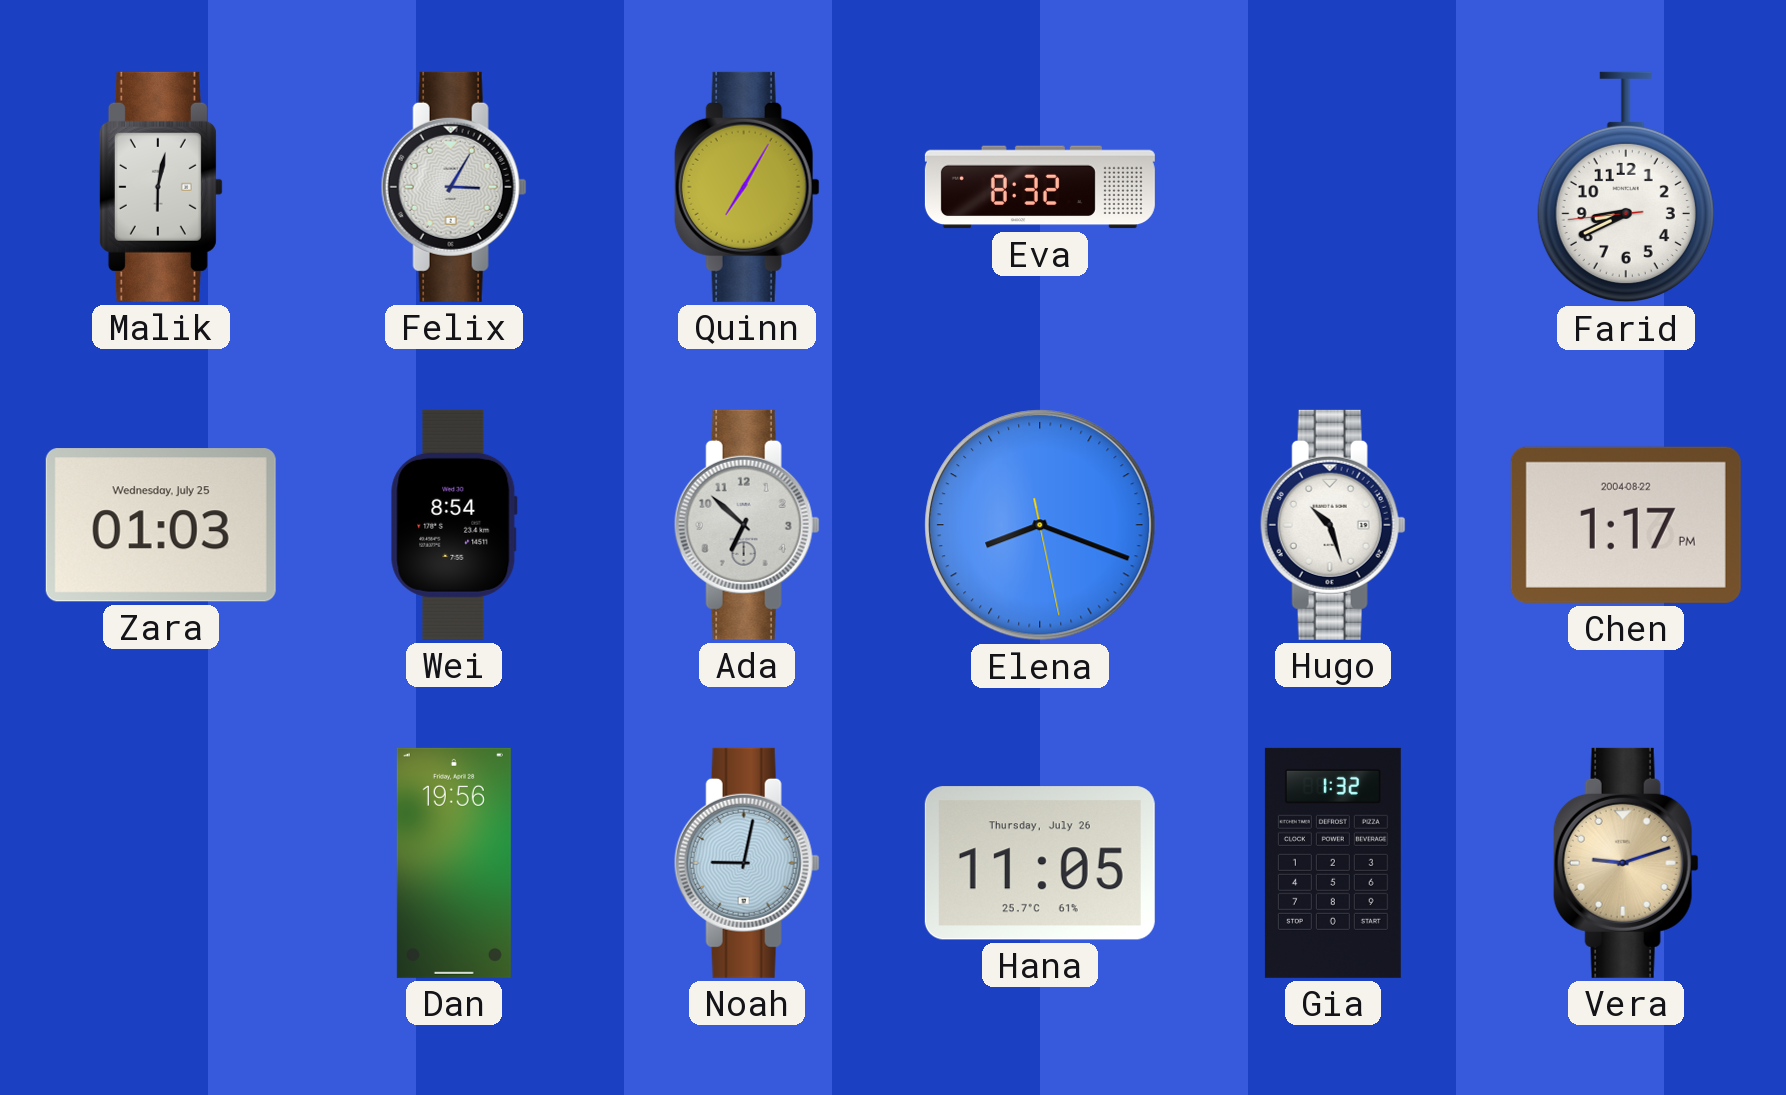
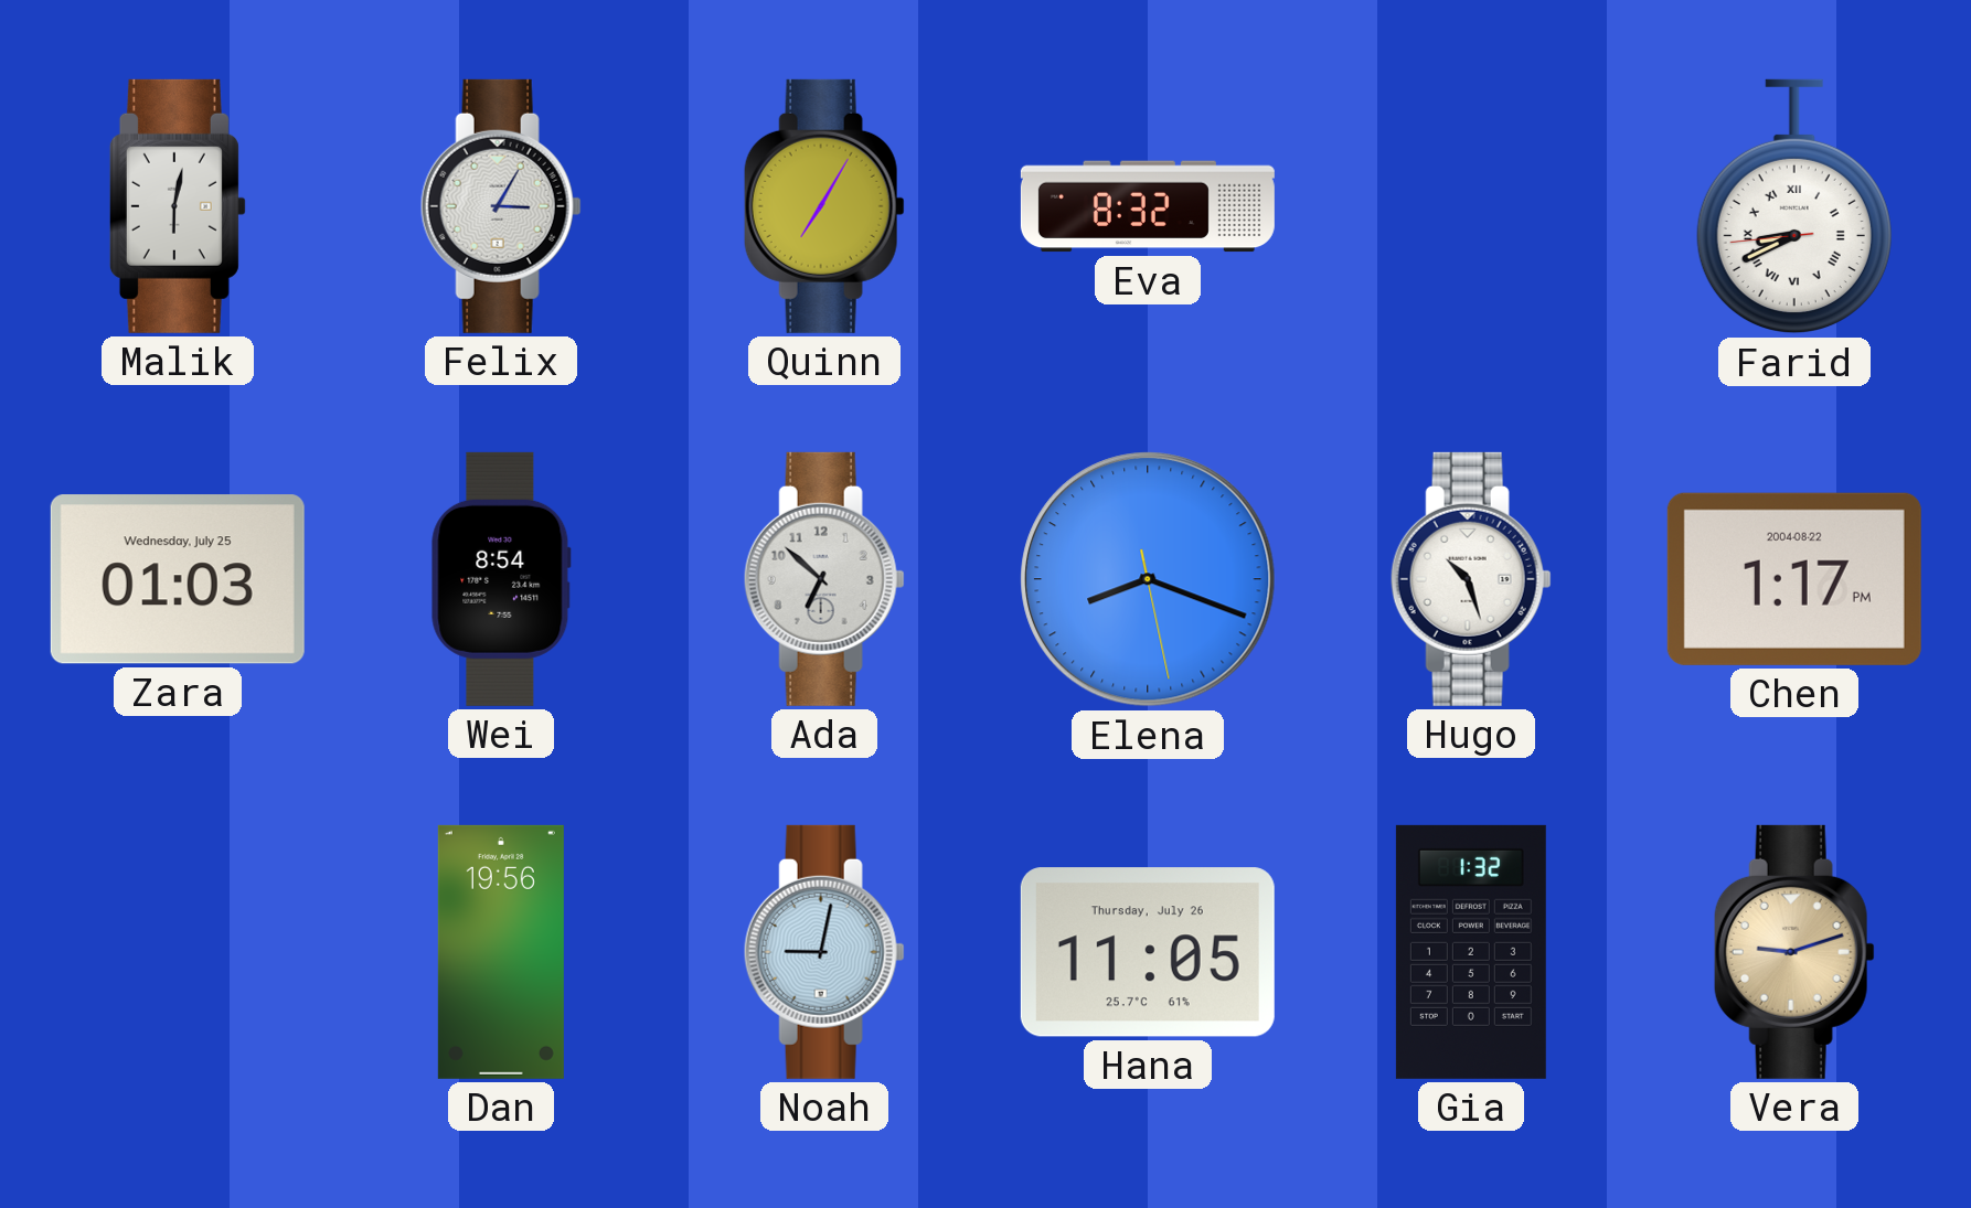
Farid numerals: Arabic -> Roman
